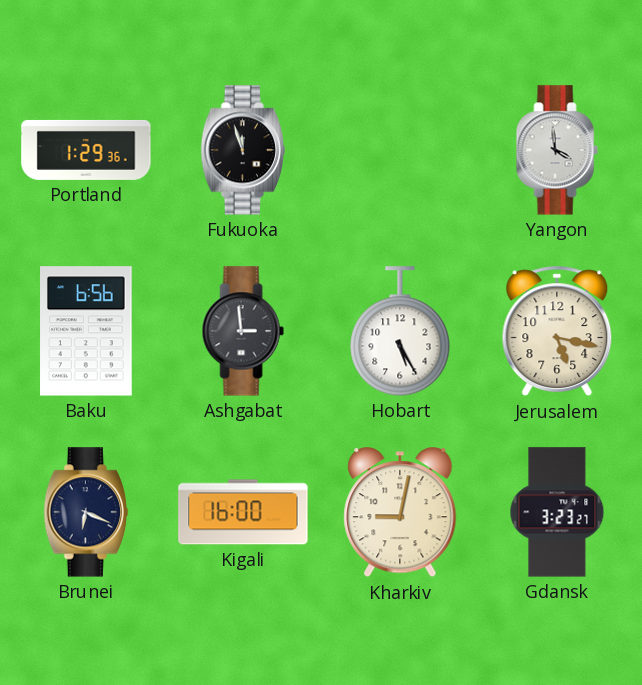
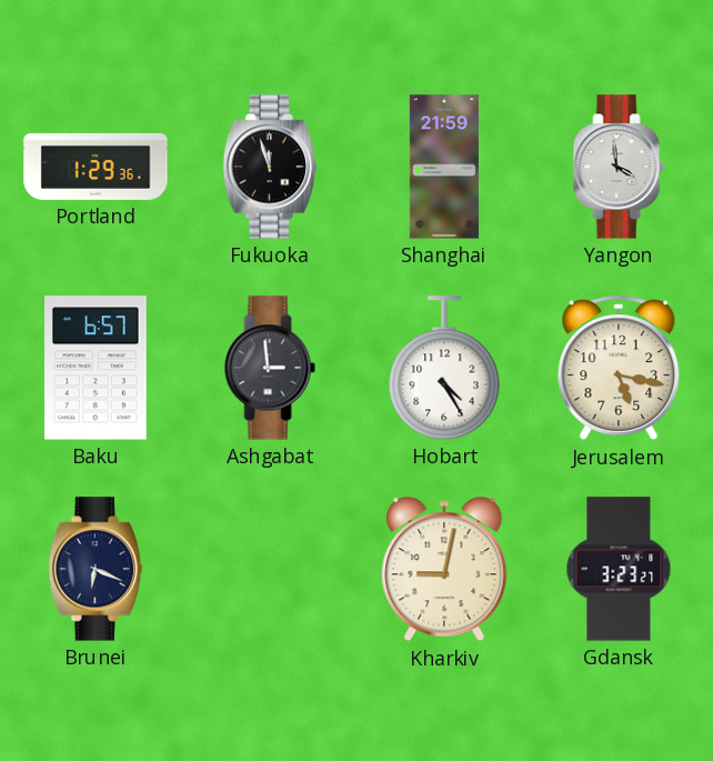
Shanghai: none -> 21:59
Baku: 6:56 -> 6:57
Hobart: 5:25 -> 4:25
Kigali: 16:00 -> none
